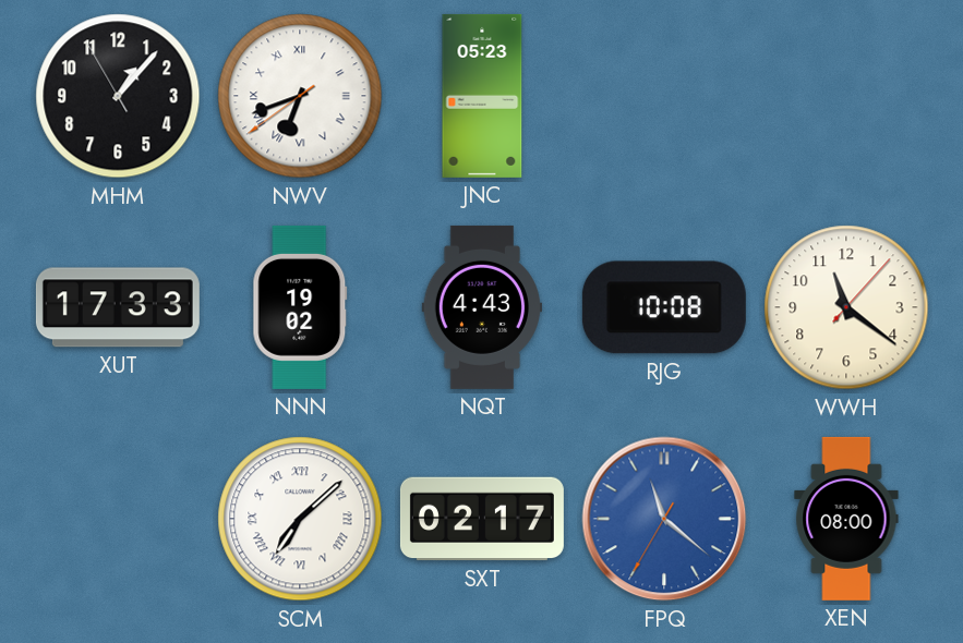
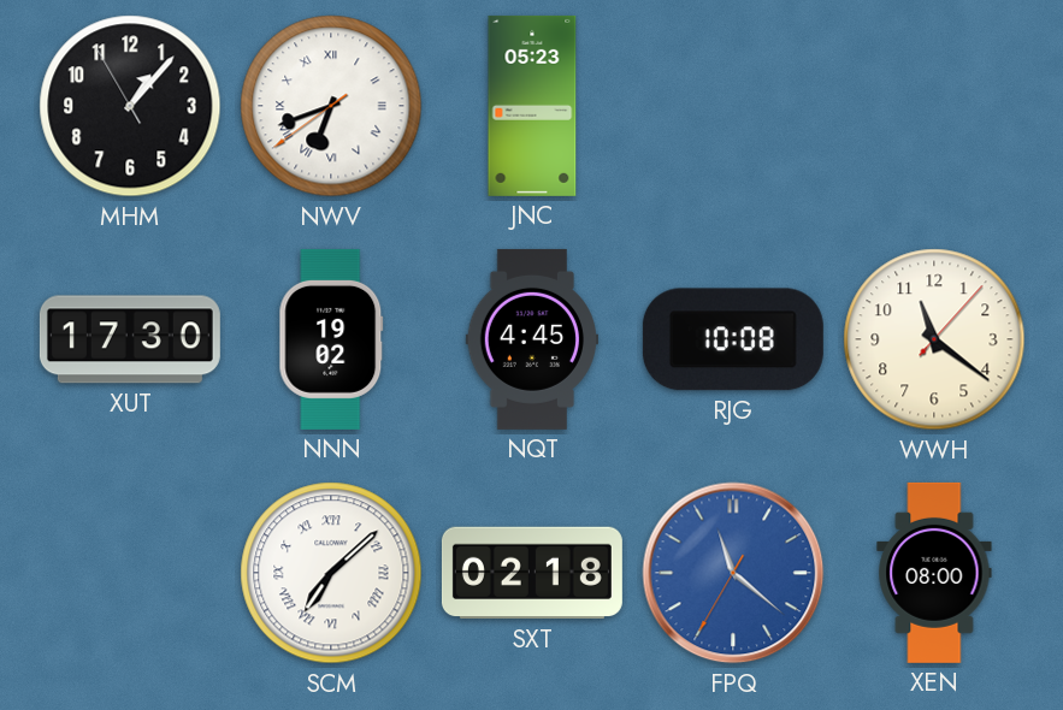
XUT: 17:33 -> 17:30
NQT: 4:43 -> 4:45
SXT: 02:17 -> 02:18
